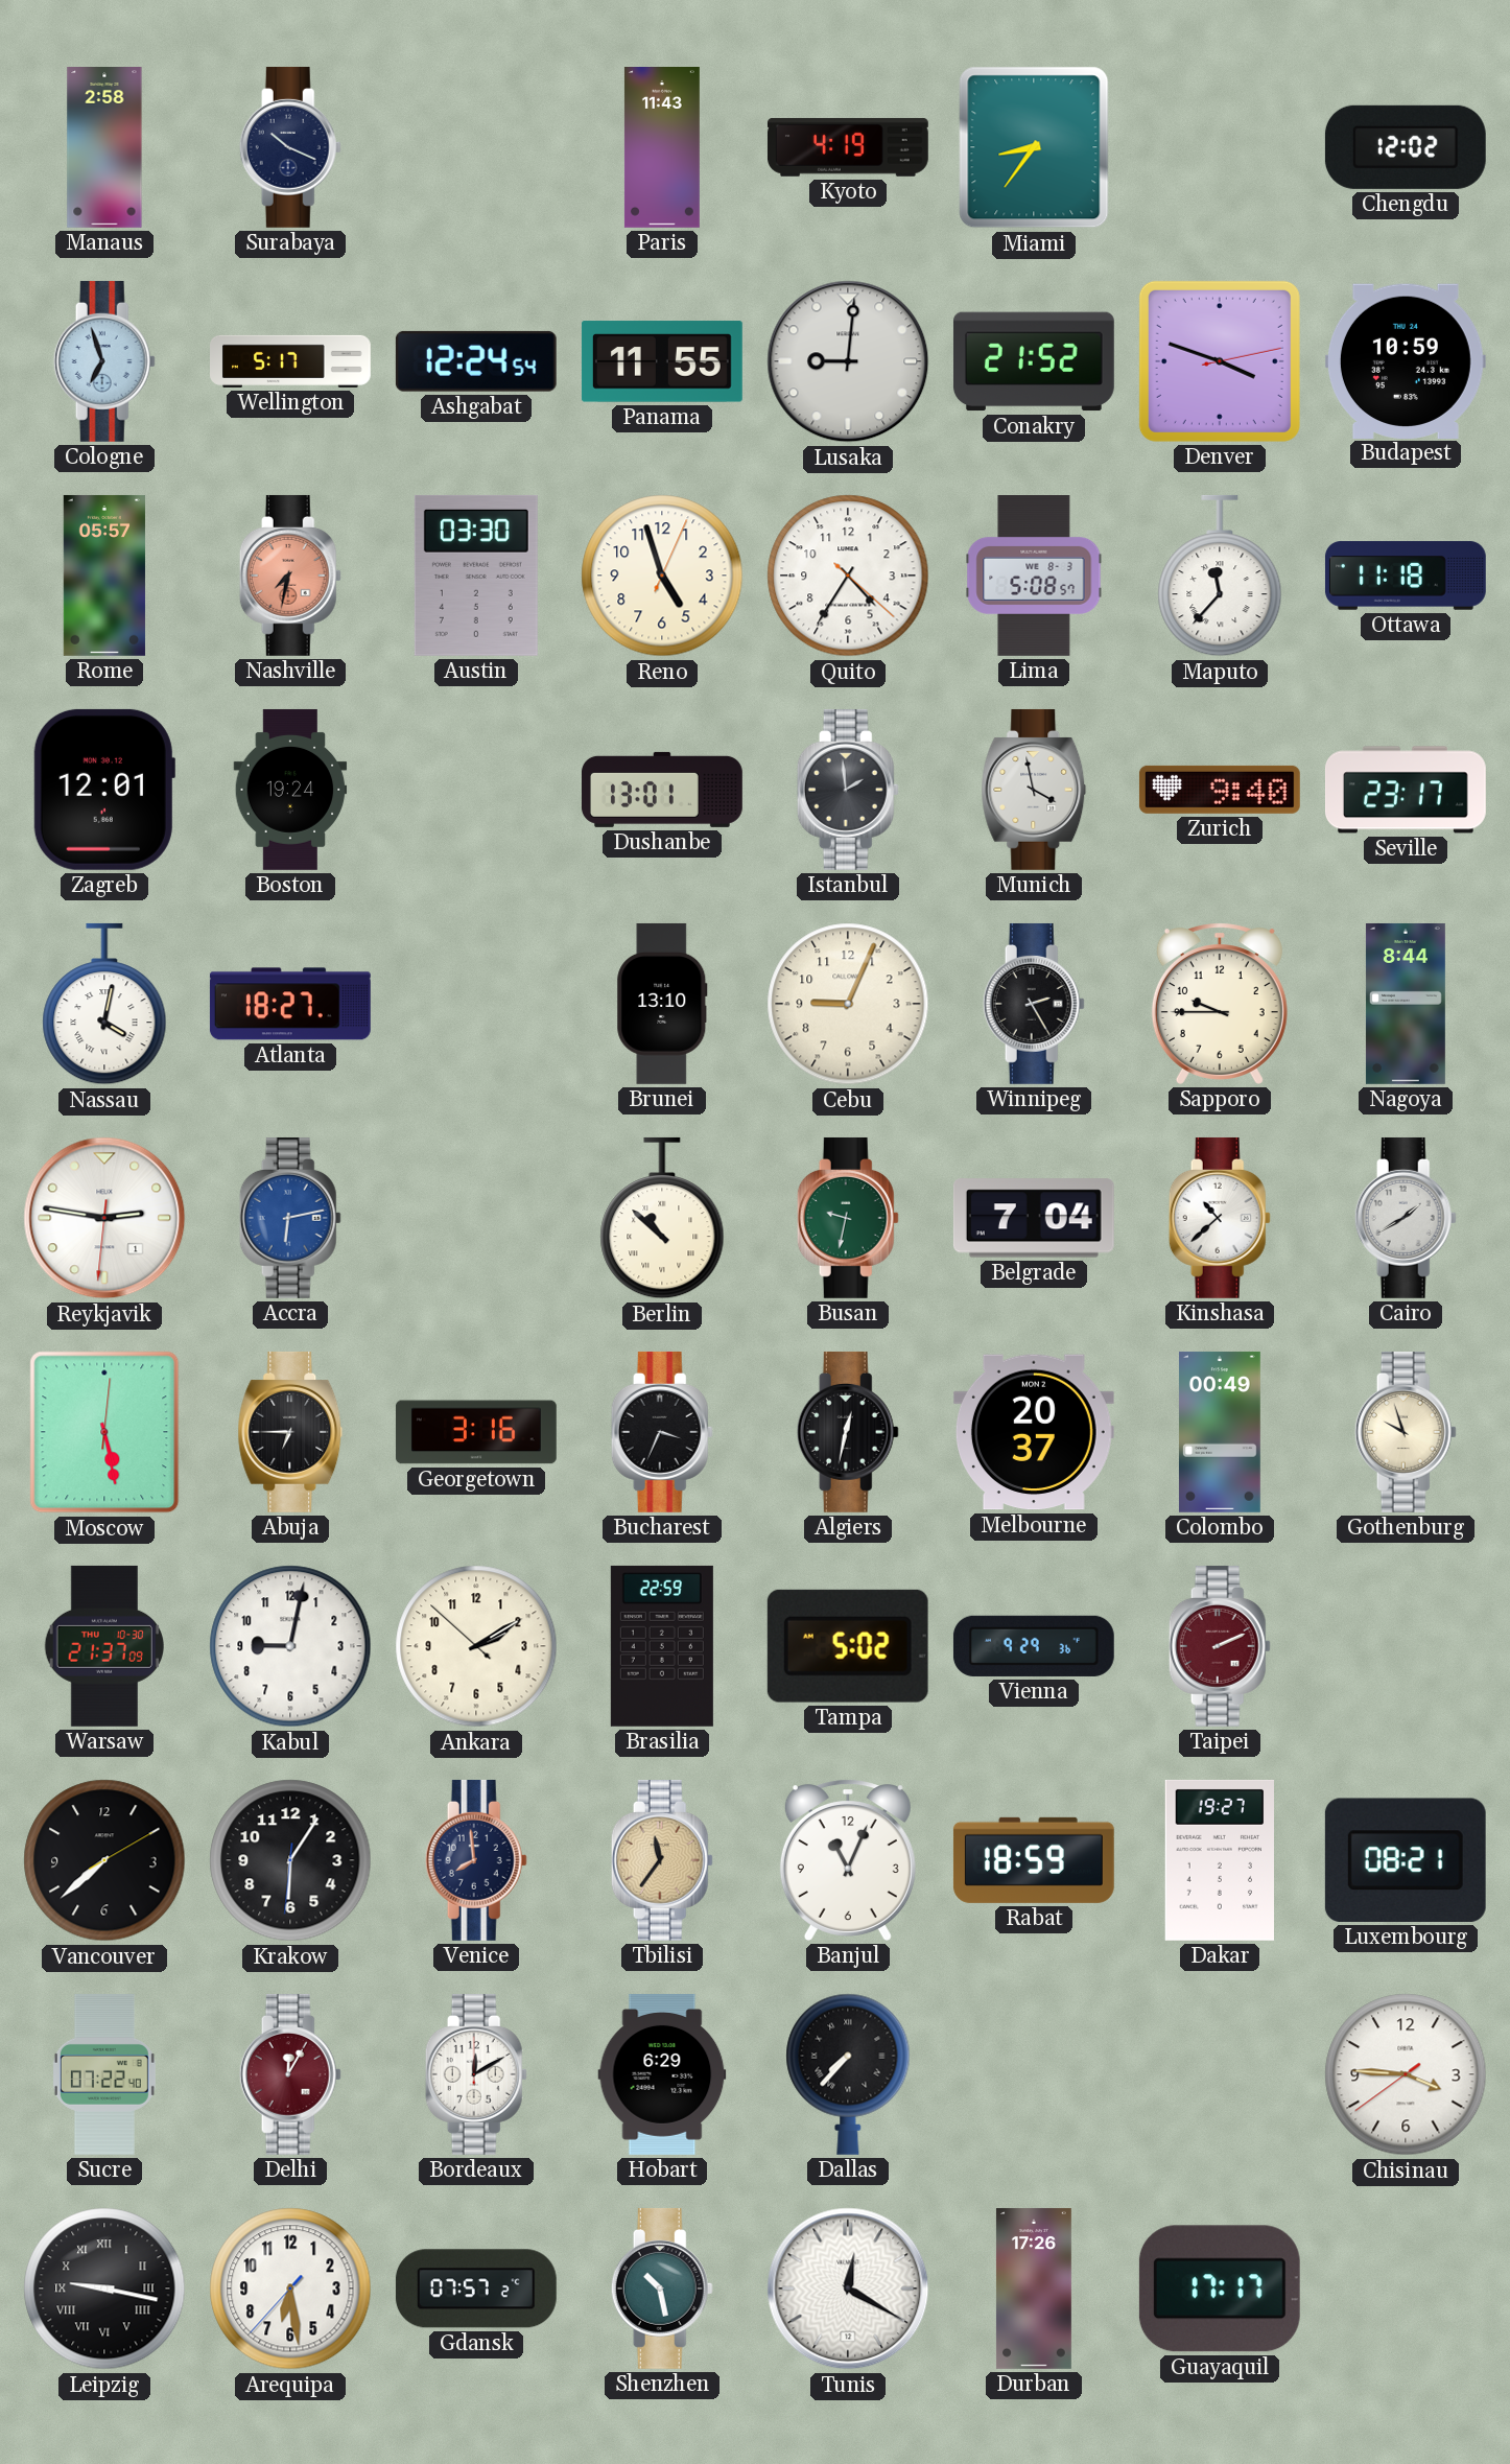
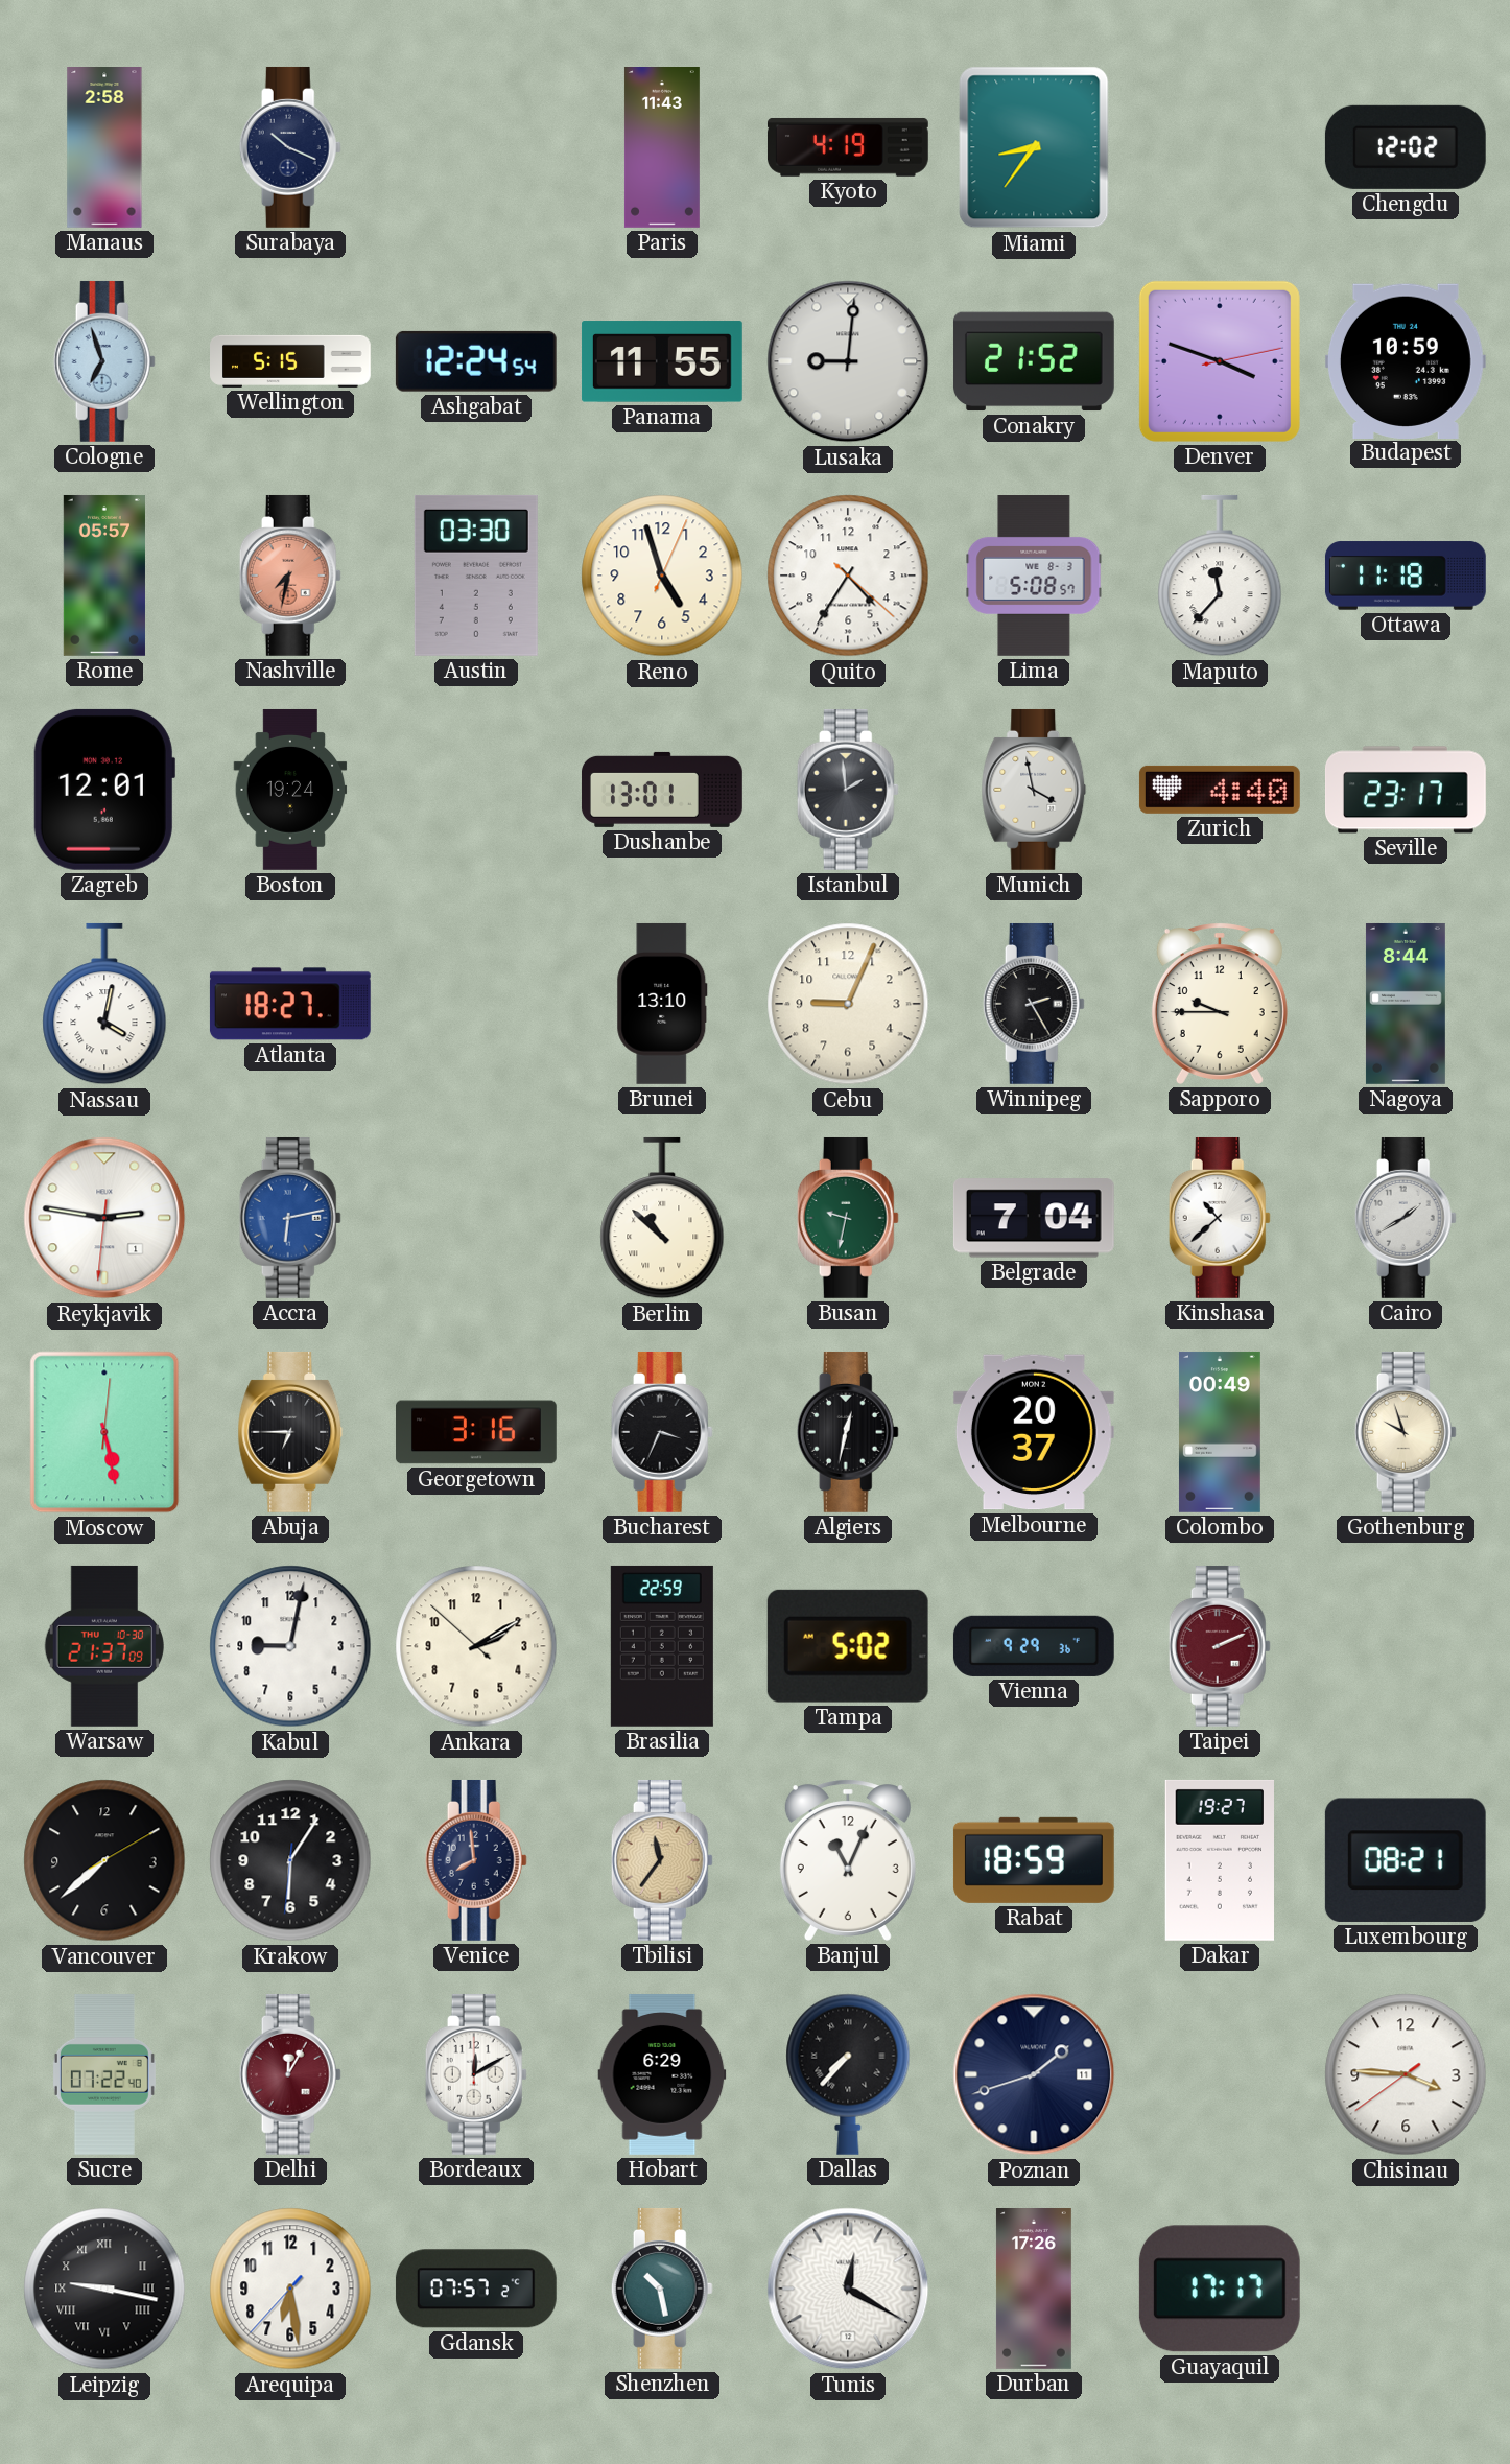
Wellington: 5:17 -> 5:15
Zurich: 9:40 -> 4:40
Poznan: none -> 1:42
